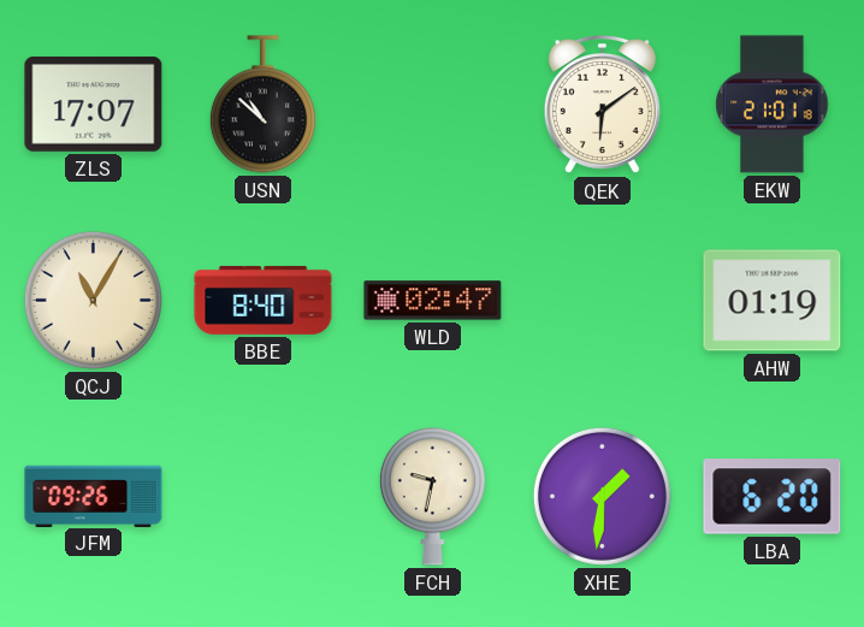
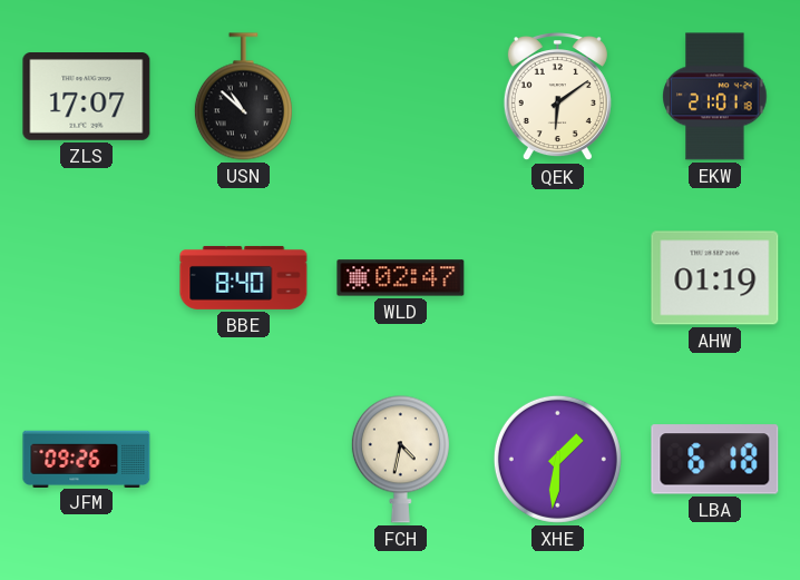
QCJ: 11:05 -> none
FCH: 9:32 -> 4:32
LBA: 6:20 -> 6:18
